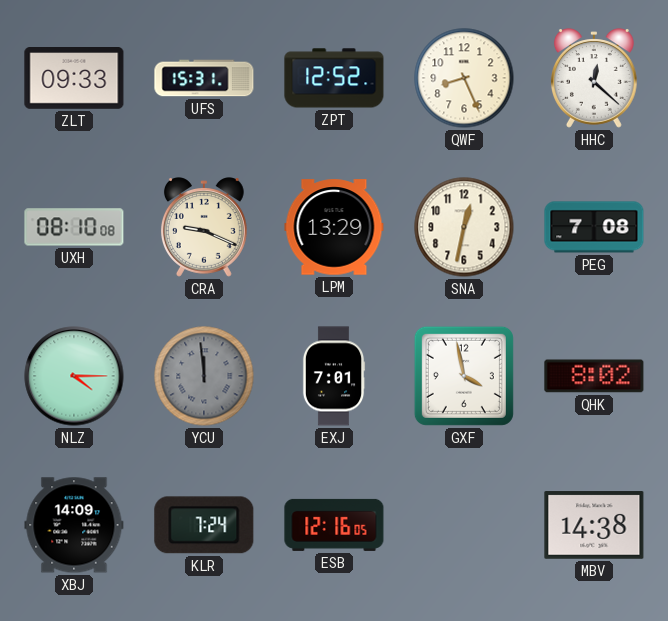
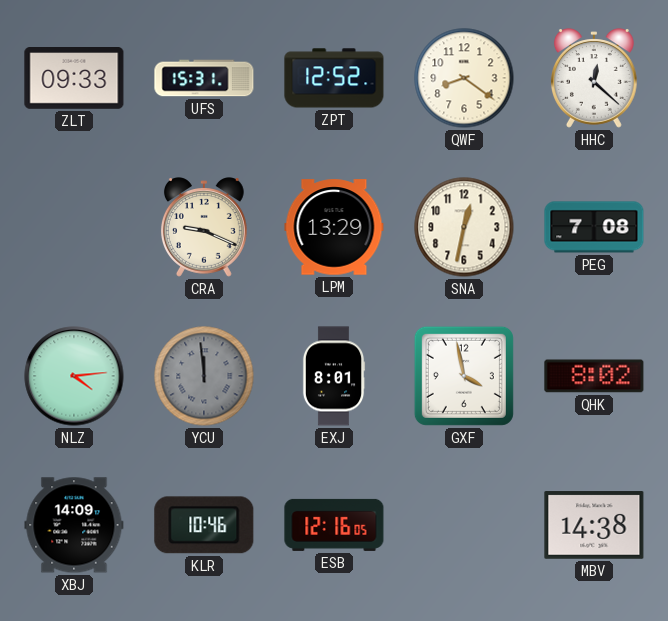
QWF: 8:26 -> 8:21
UXH: 08:10 -> none
NLZ: 4:15 -> 4:14
EXJ: 7:01 -> 8:01
KLR: 7:24 -> 10:46
